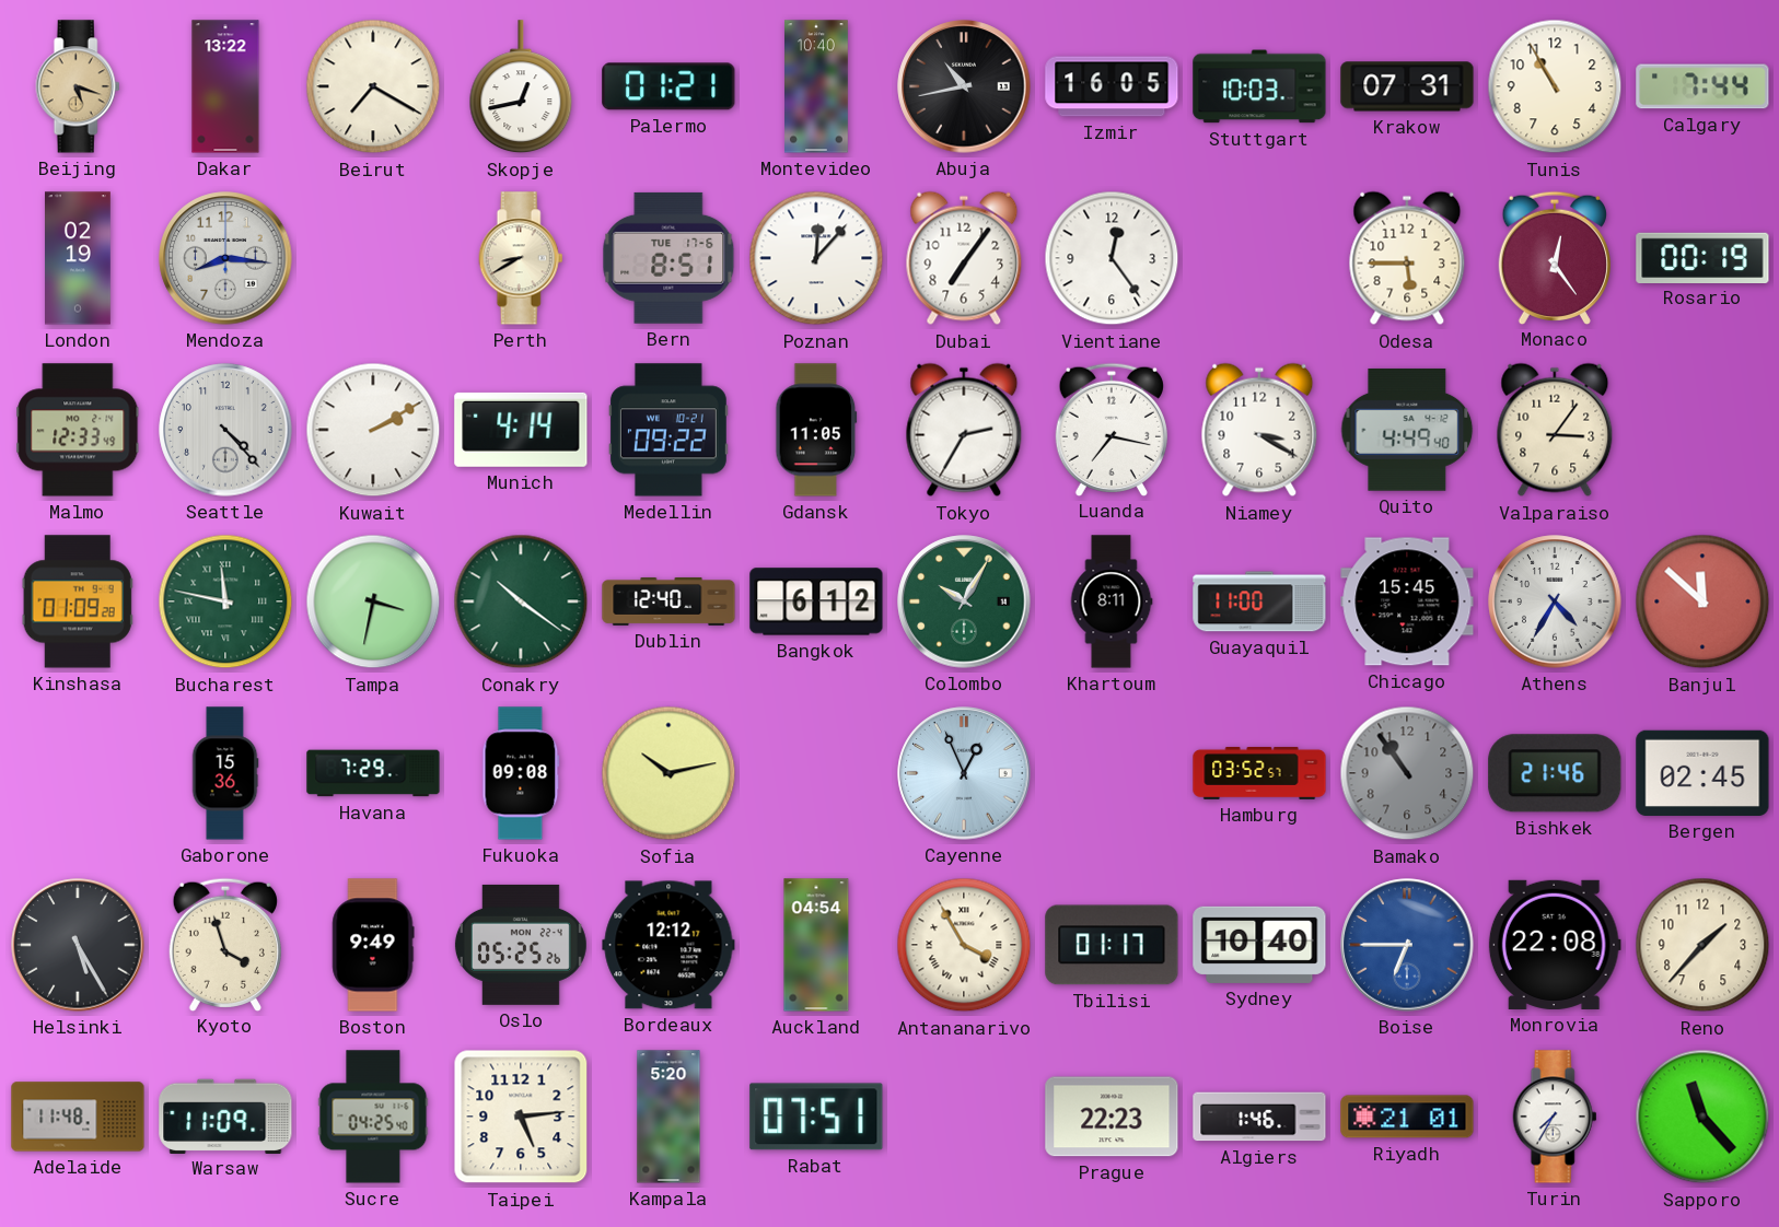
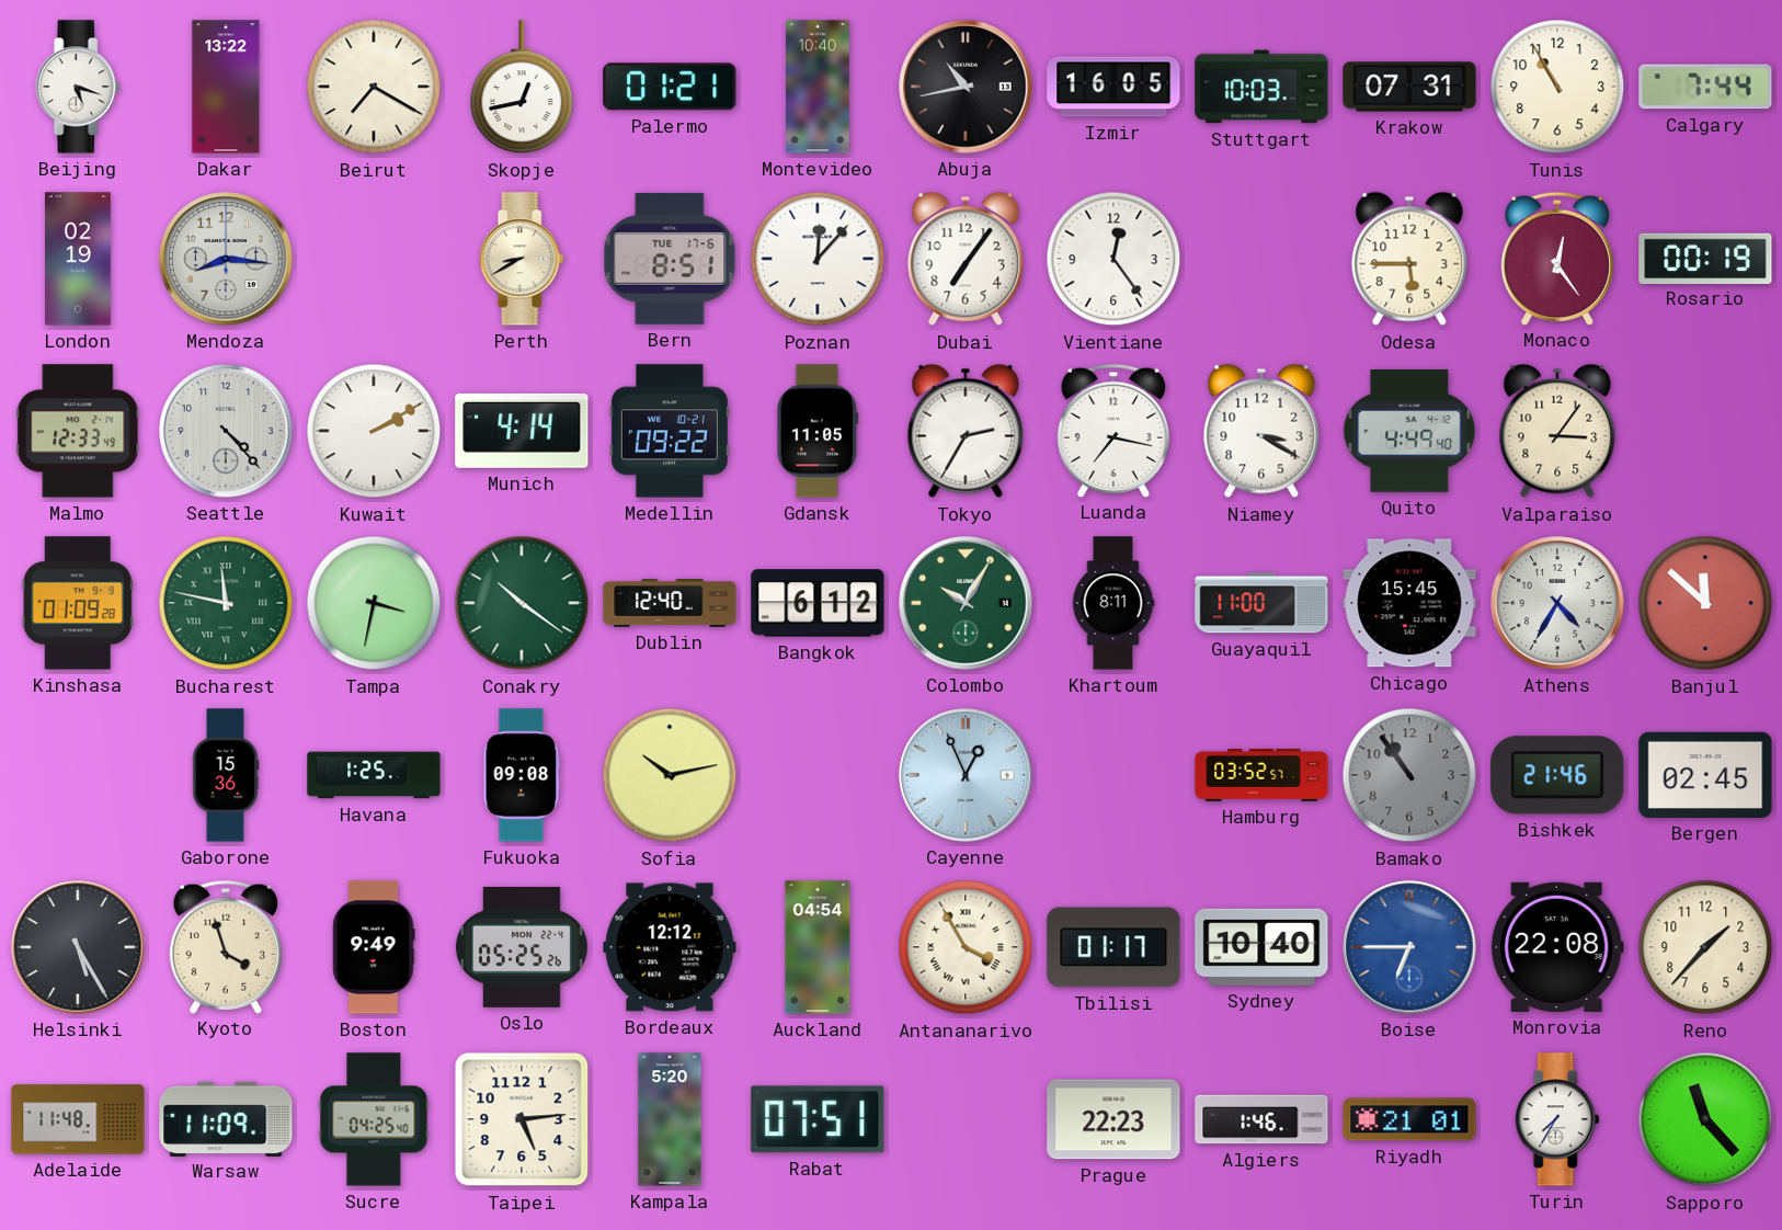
Beijing dial: champagne -> white
Havana: 7:29 -> 1:25
